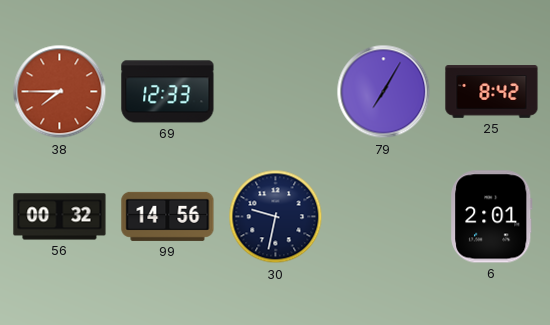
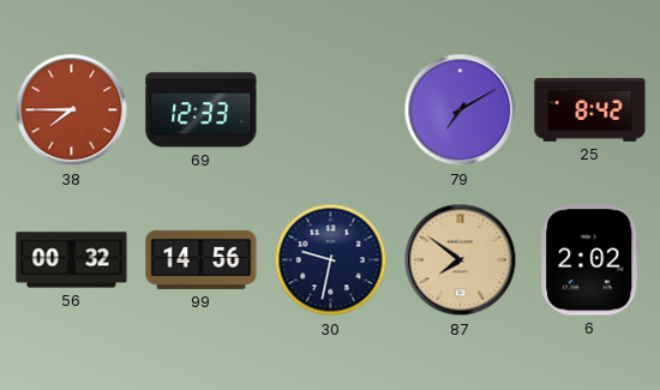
79: 7:05 -> 7:10
87: none -> 7:51
6: 2:01 -> 2:02
